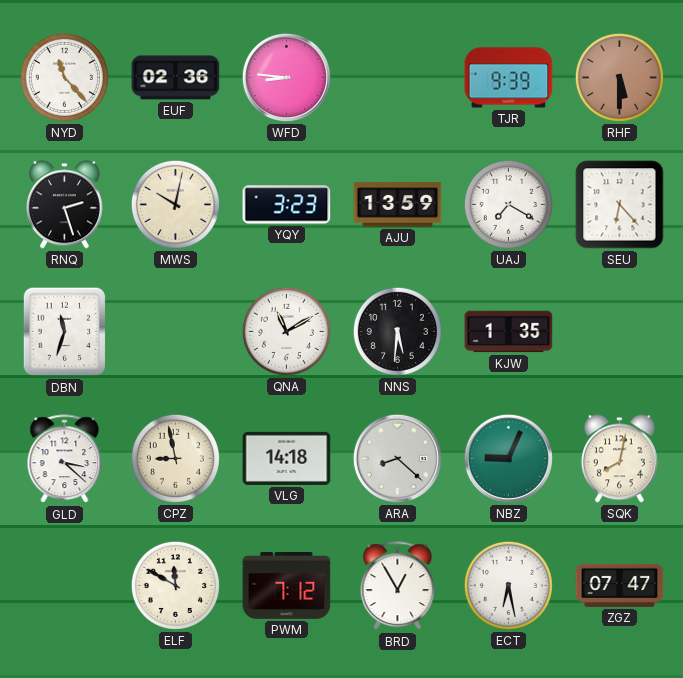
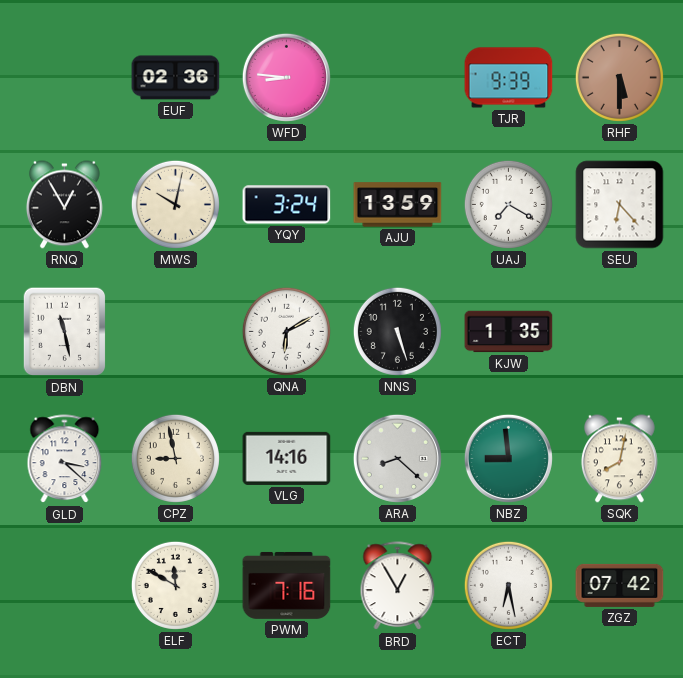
NYD: 11:23 -> none
RNQ: 2:27 -> 12:55
YQY: 3:23 -> 3:24
DBN: 11:33 -> 11:28
QNA: 11:10 -> 6:10
NNS: 5:31 -> 5:27
VLG: 14:18 -> 14:16
NBZ: 9:04 -> 8:59
PWM: 7:12 -> 7:16
ZGZ: 07:47 -> 07:42
